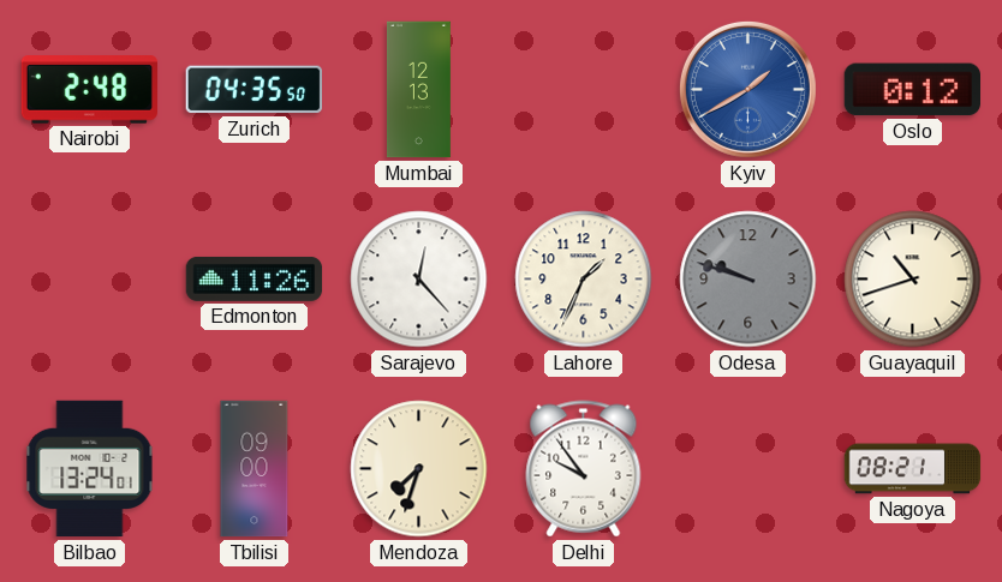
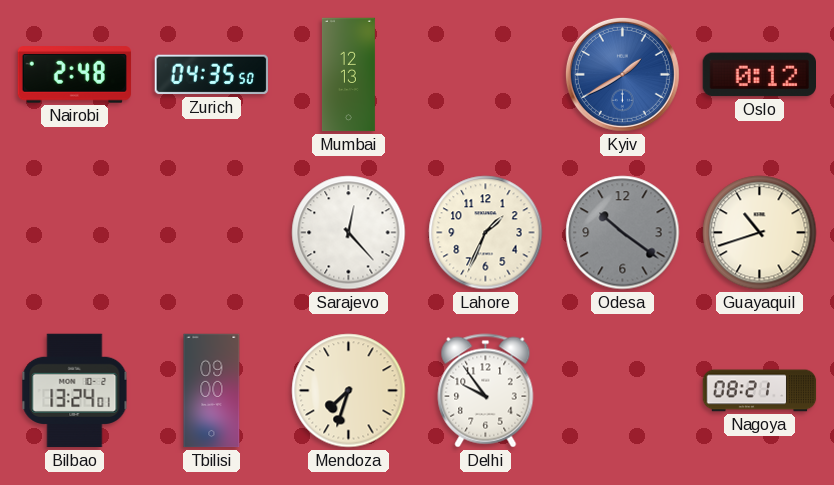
Edmonton: 11:26 -> none
Odesa: 9:48 -> 10:21
